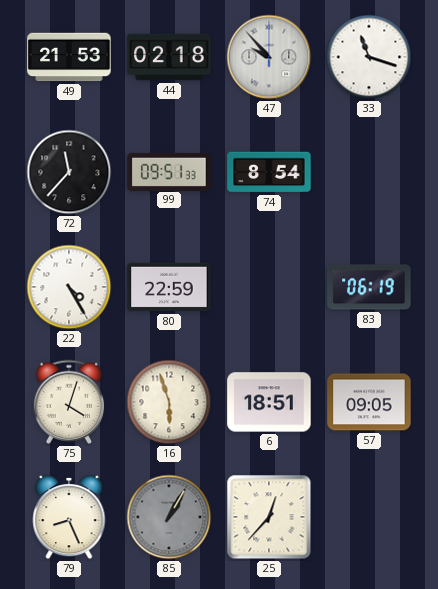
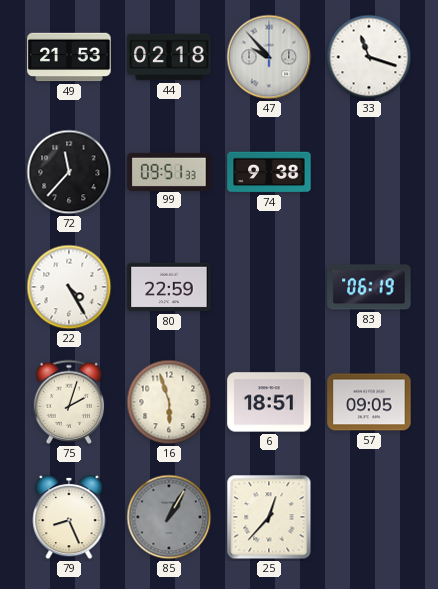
74: 8:54 -> 9:38
75: 4:03 -> 2:03
